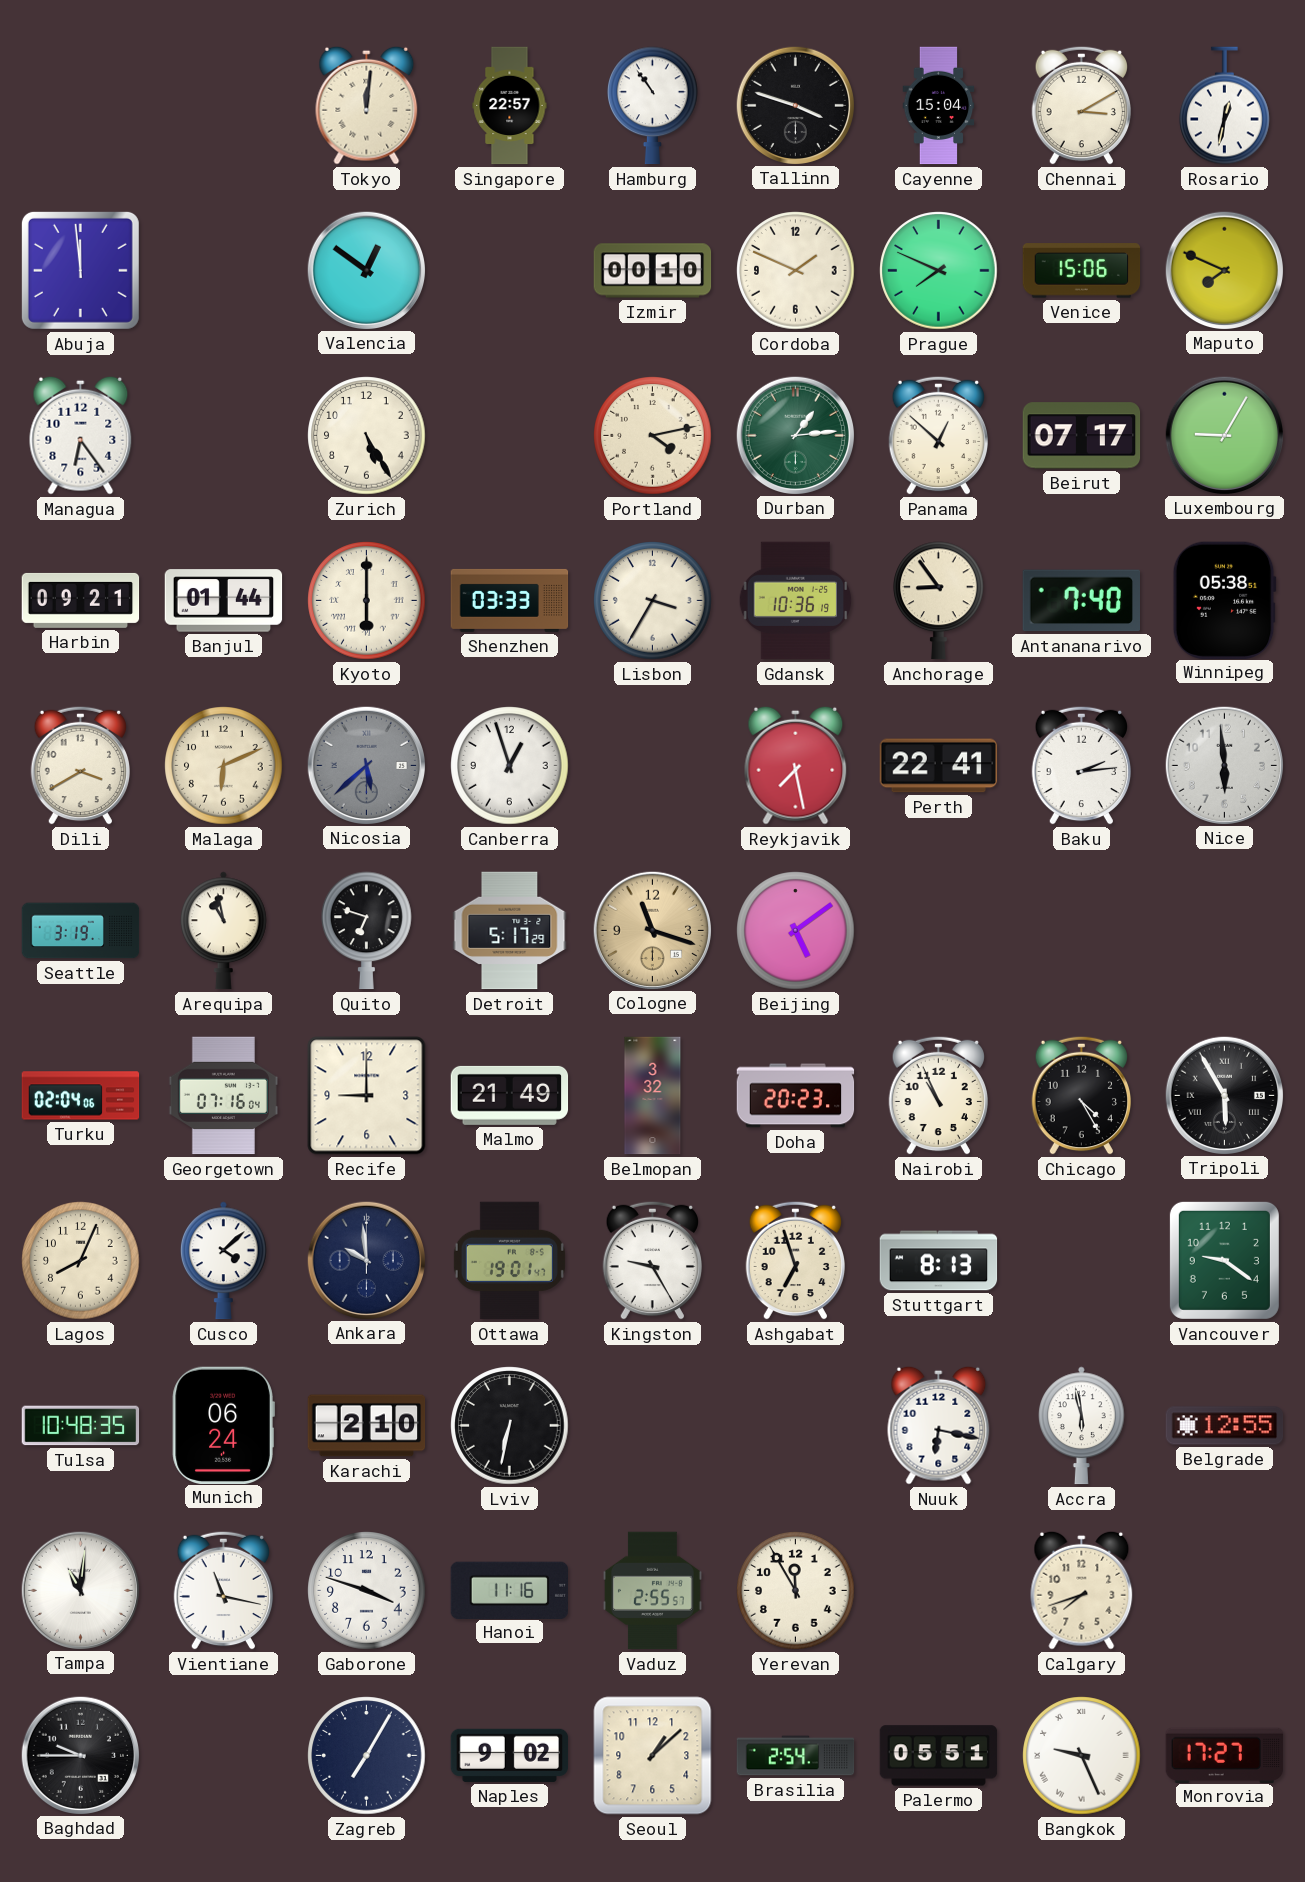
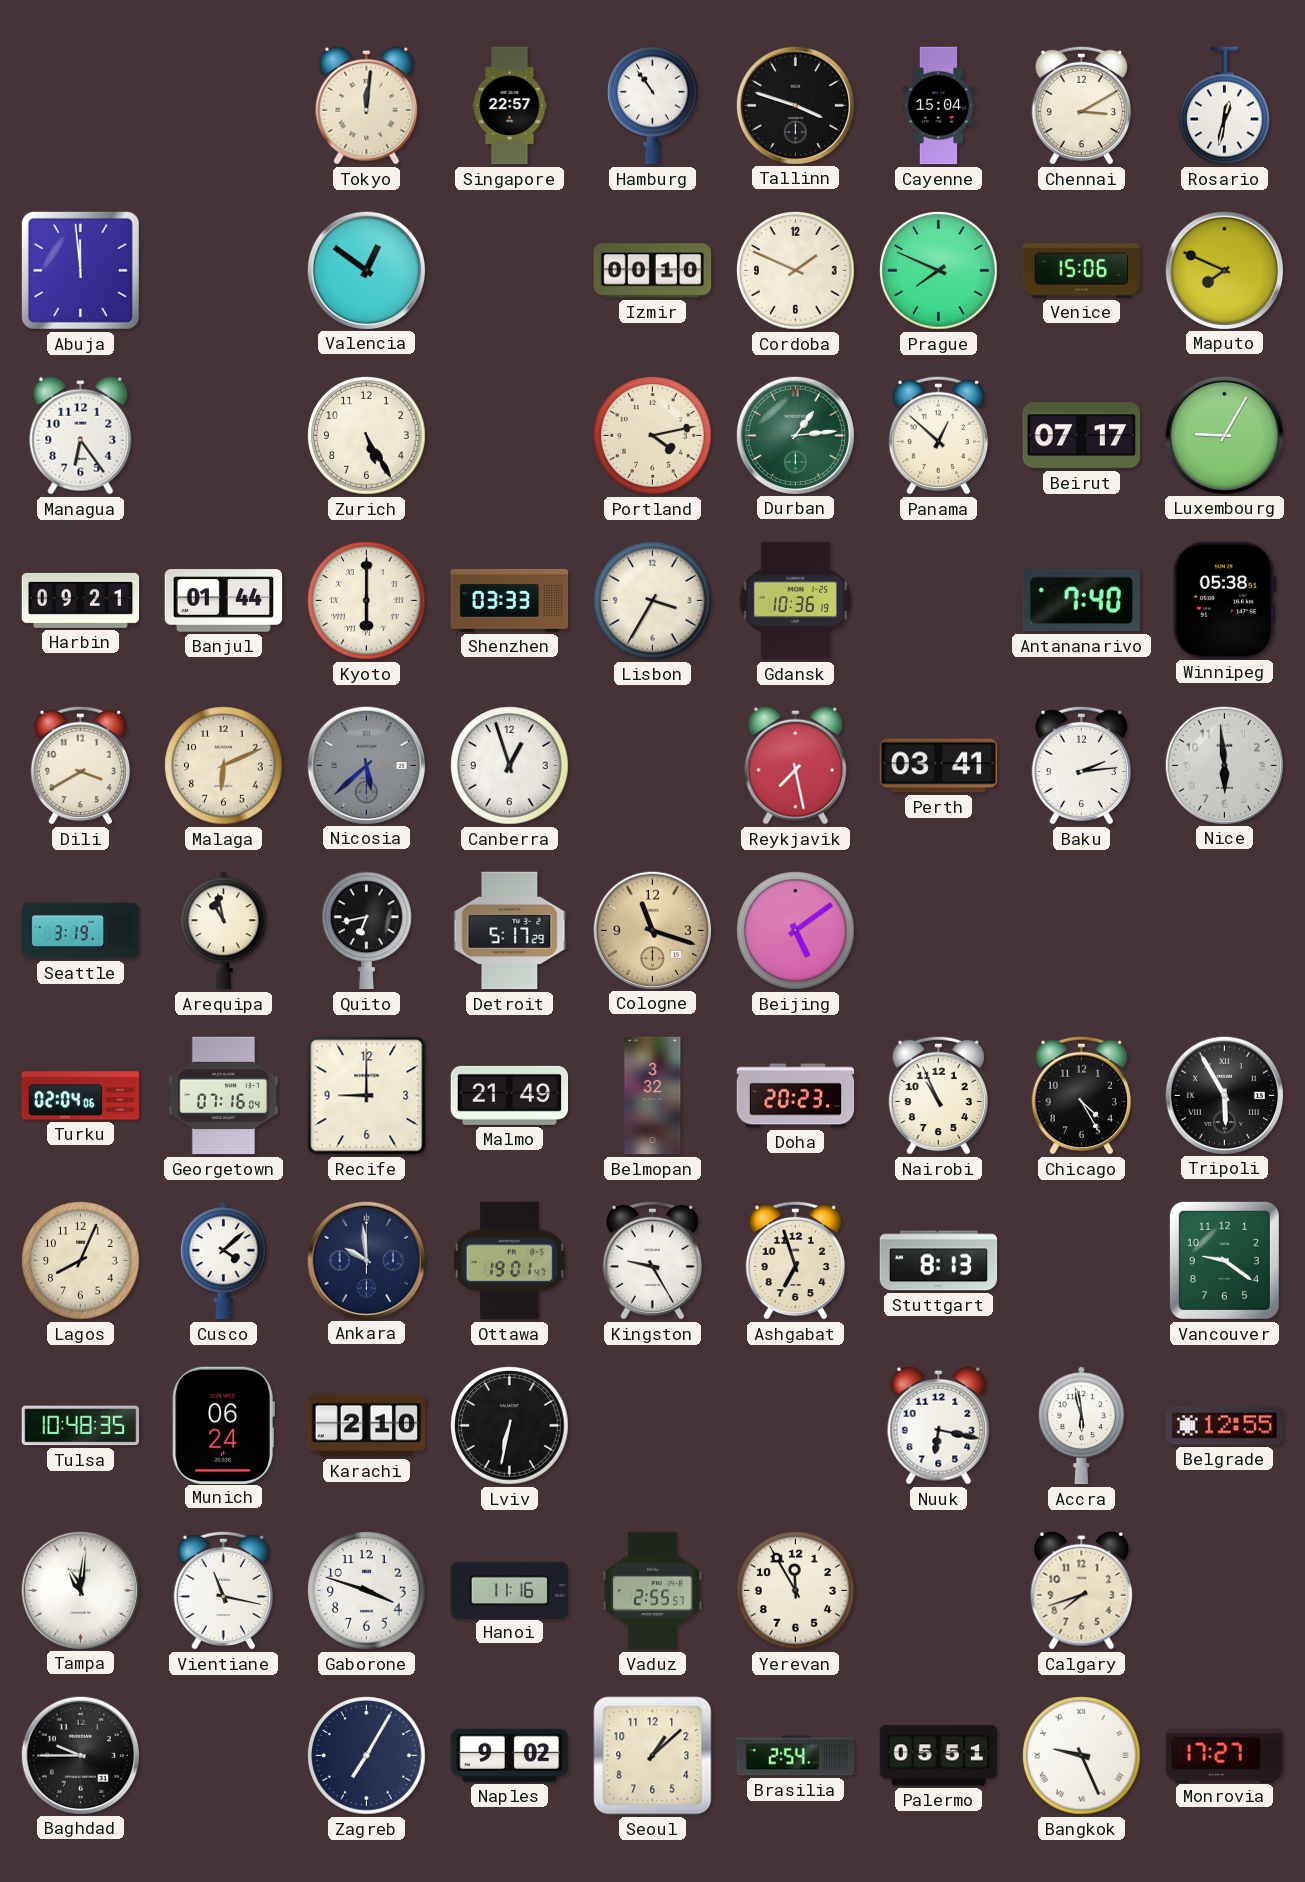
Anchorage: 8:54 -> none
Perth: 22:41 -> 03:41
Quito: 6:48 -> 6:43
